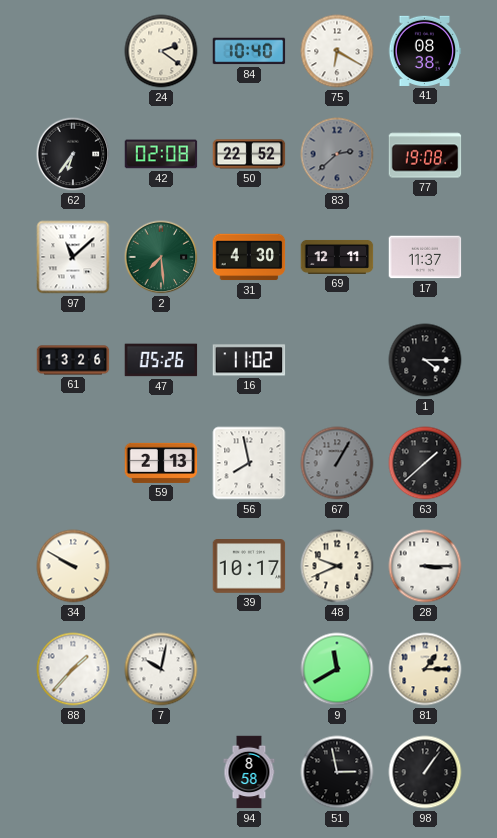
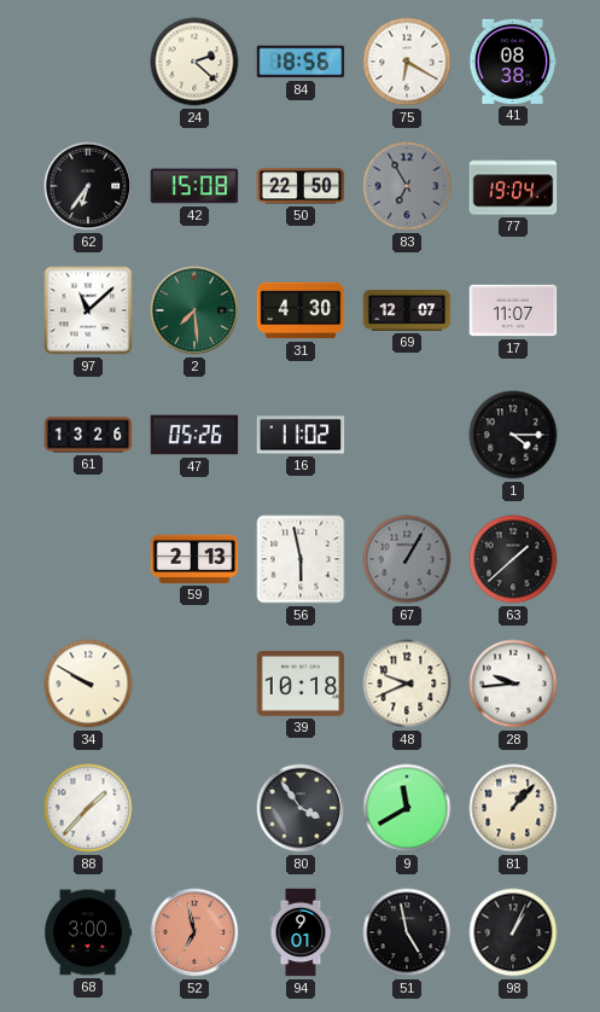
24: 2:21 -> 2:22
84: 10:40 -> 18:56
42: 02:08 -> 15:08
50: 22:52 -> 22:50
83: 2:38 -> 6:55
77: 19:08 -> 19:04
69: 12:11 -> 12:07
17: 11:37 -> 11:07
56: 7:58 -> 5:58
39: 10:17 -> 10:18
28: 3:15 -> 9:44
7: 10:02 -> none
80: none -> 3:54
81: 1:15 -> 1:07
68: none -> 3:00
52: none -> 6:58
94: 8:58 -> 9:01
51: 2:58 -> 4:58
98: 1:06 -> 1:04
